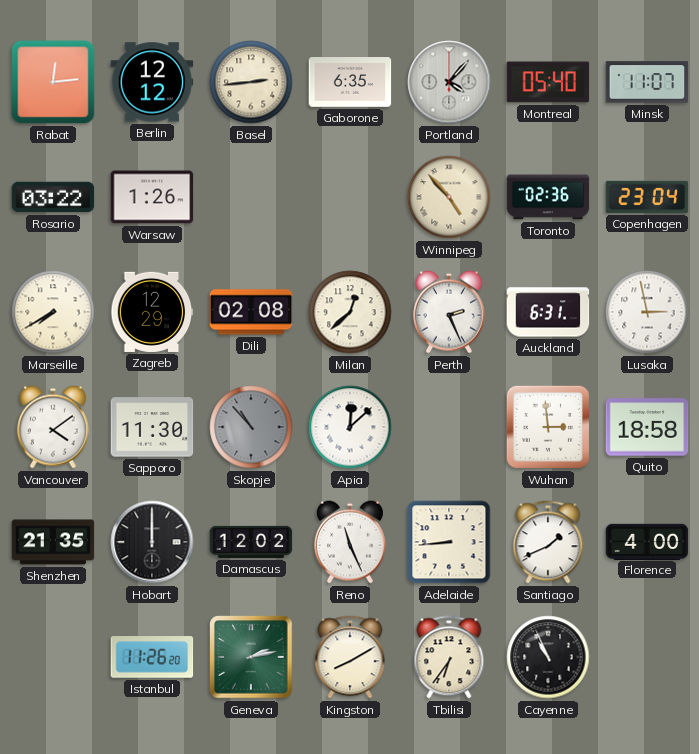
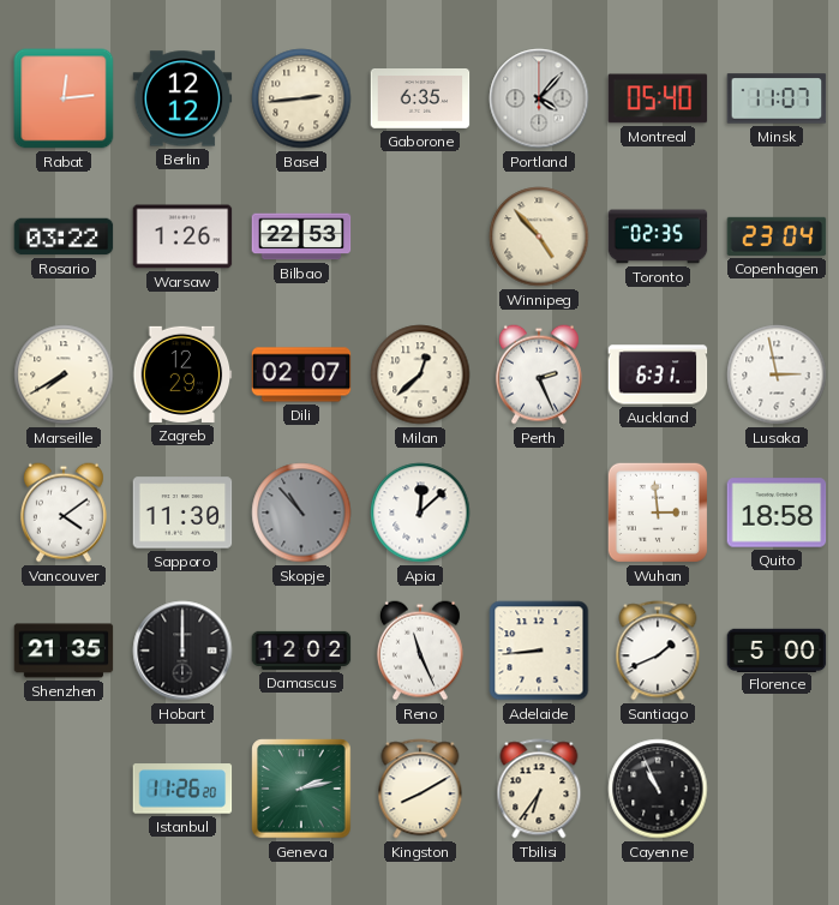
Bilbao: none -> 22:53
Toronto: 02:36 -> 02:35
Dili: 02:08 -> 02:07
Florence: 4:00 -> 5:00
